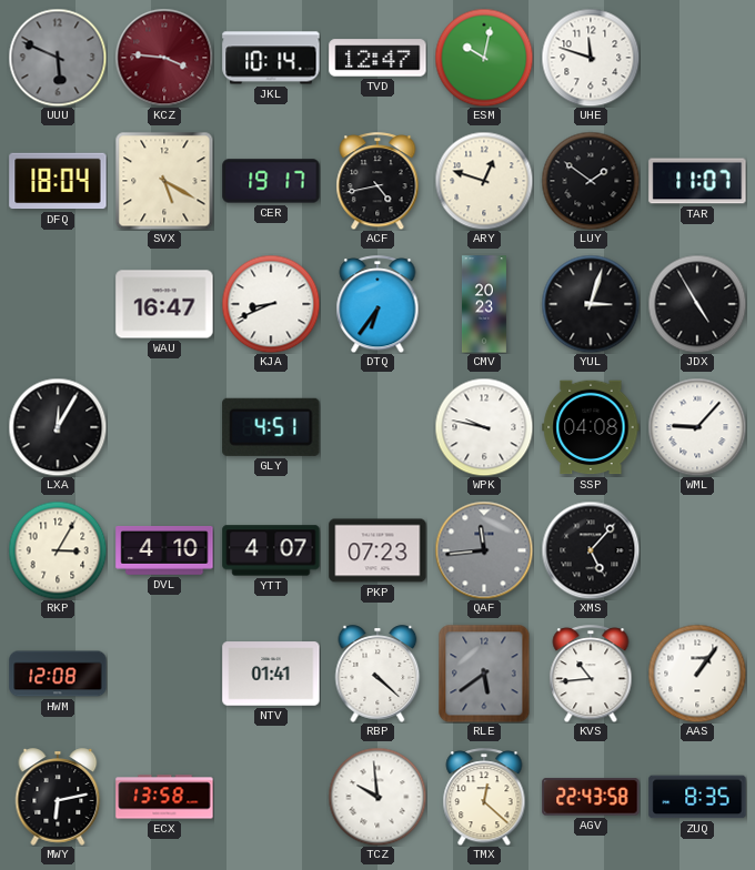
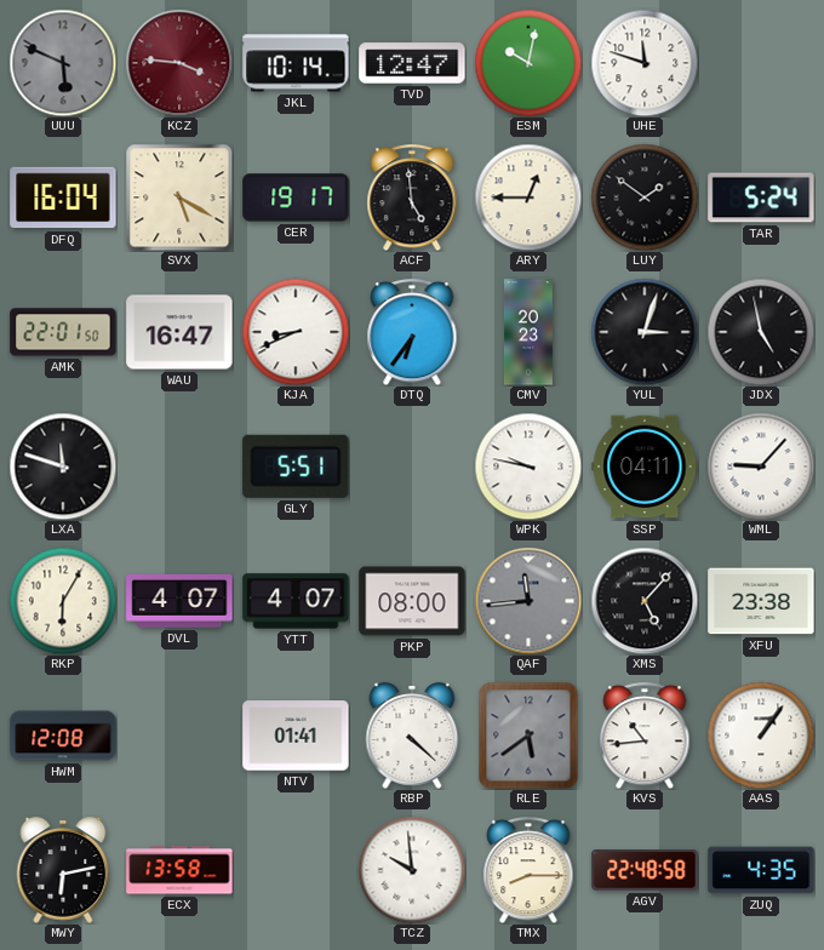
DFQ: 18:04 -> 16:04
ACF: 4:43 -> 4:59
ARY: 12:48 -> 12:45
TAR: 11:07 -> 5:24
AMK: none -> 22:01
JDX: 4:55 -> 4:58
LXA: 12:05 -> 11:48
GLY: 4:51 -> 5:51
SSP: 04:08 -> 04:11
RKP: 3:05 -> 6:05
DVL: 4:10 -> 4:07
PKP: 07:23 -> 08:00
XFU: none -> 23:38
TMX: 12:22 -> 8:15
AGV: 22:43 -> 22:48
ZUQ: 8:35 -> 4:35
